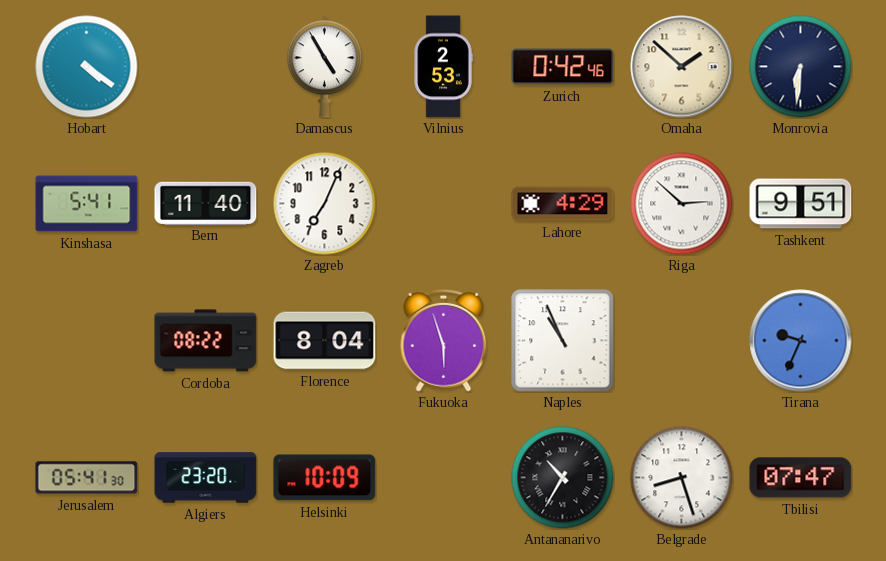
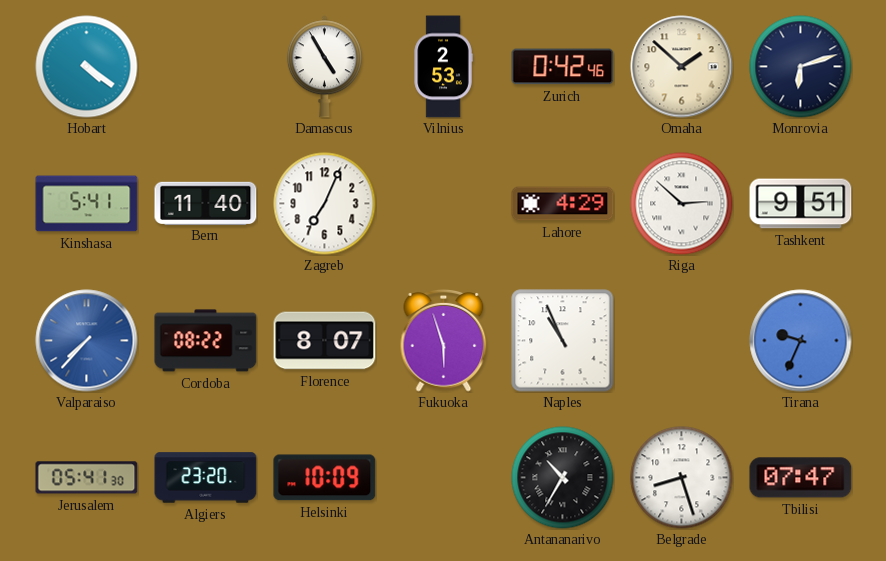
Monrovia: 6:31 -> 6:12
Valparaiso: none -> 7:37
Florence: 8:04 -> 8:07
